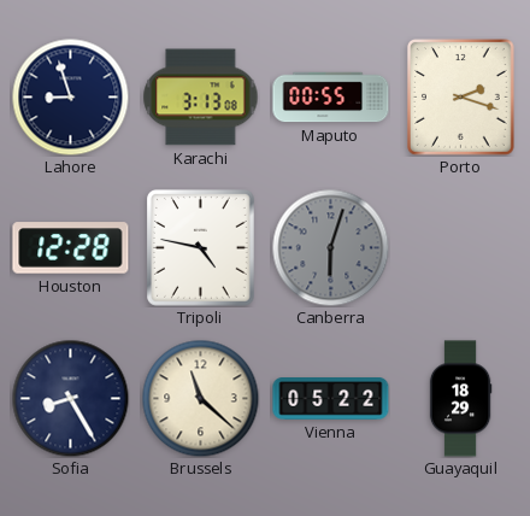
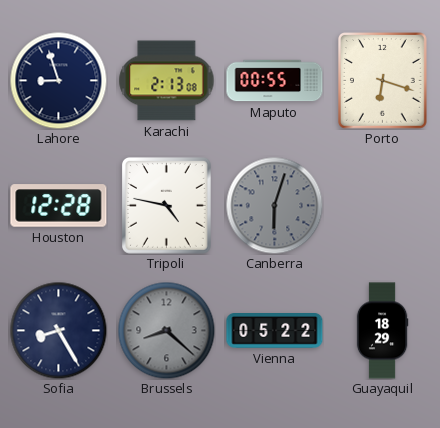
Karachi: 3:13 -> 2:13
Porto: 2:18 -> 6:18
Brussels: 11:22 -> 8:22
Brussels dial: cream -> grey
